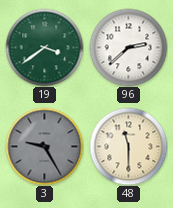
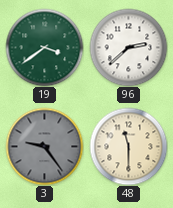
3: 9:25 -> 9:24
